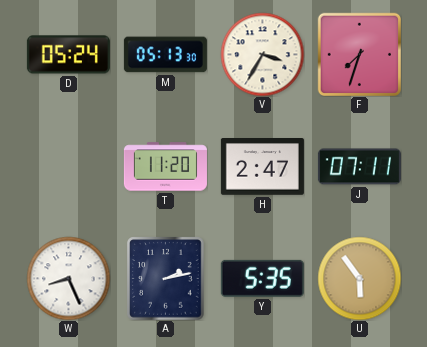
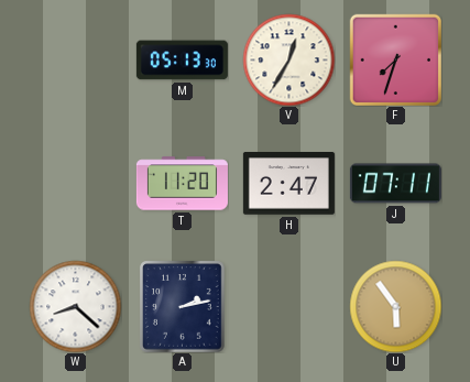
D: 05:24 -> none
V: 3:35 -> 12:35
W: 8:26 -> 8:22
Y: 5:35 -> none
